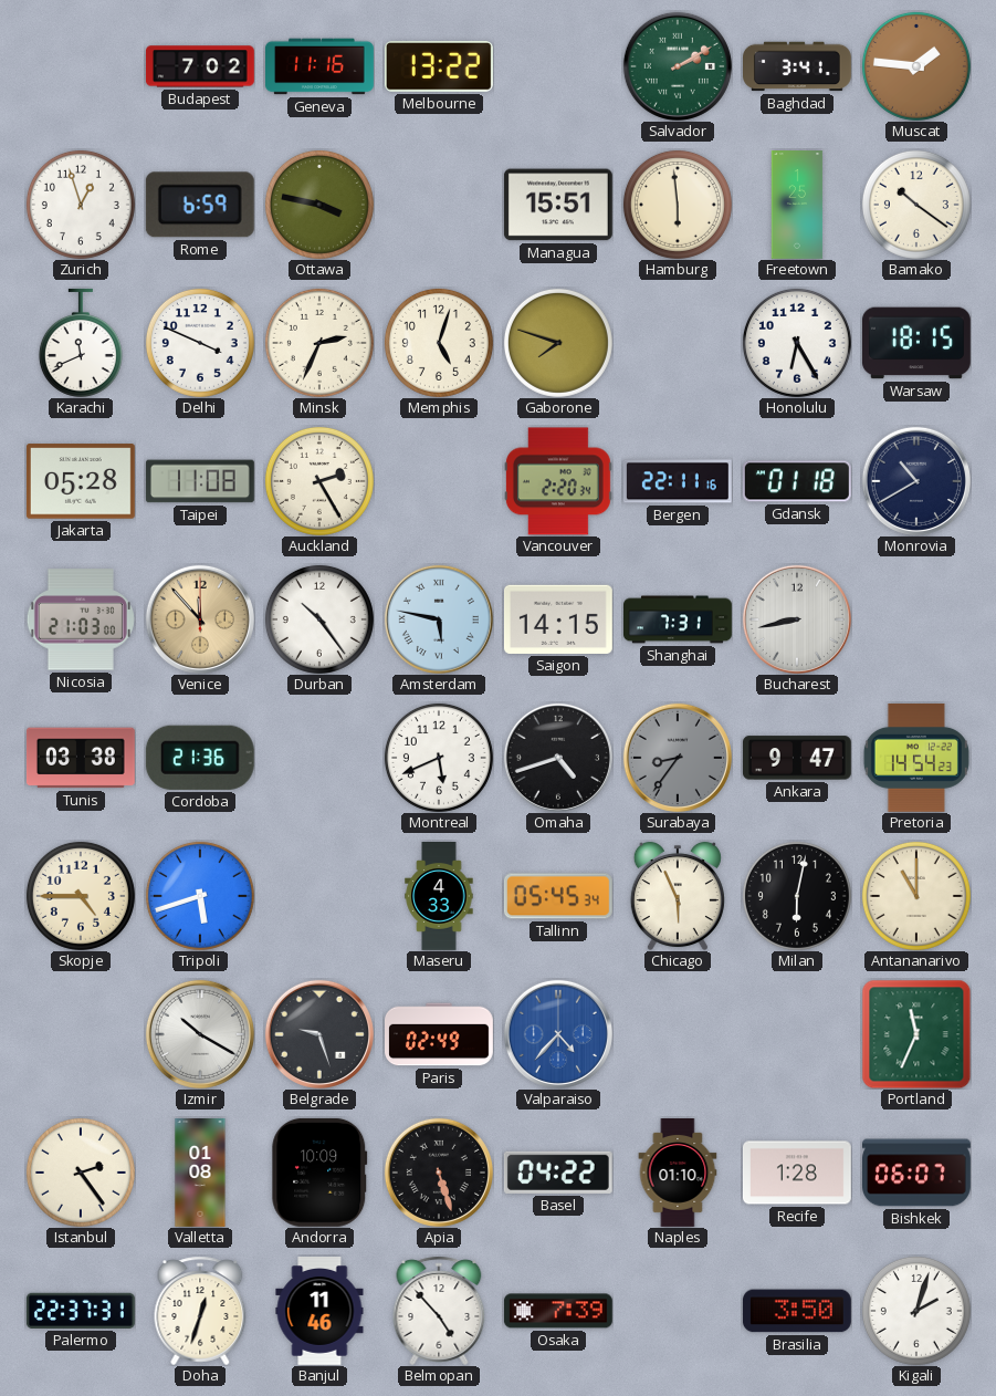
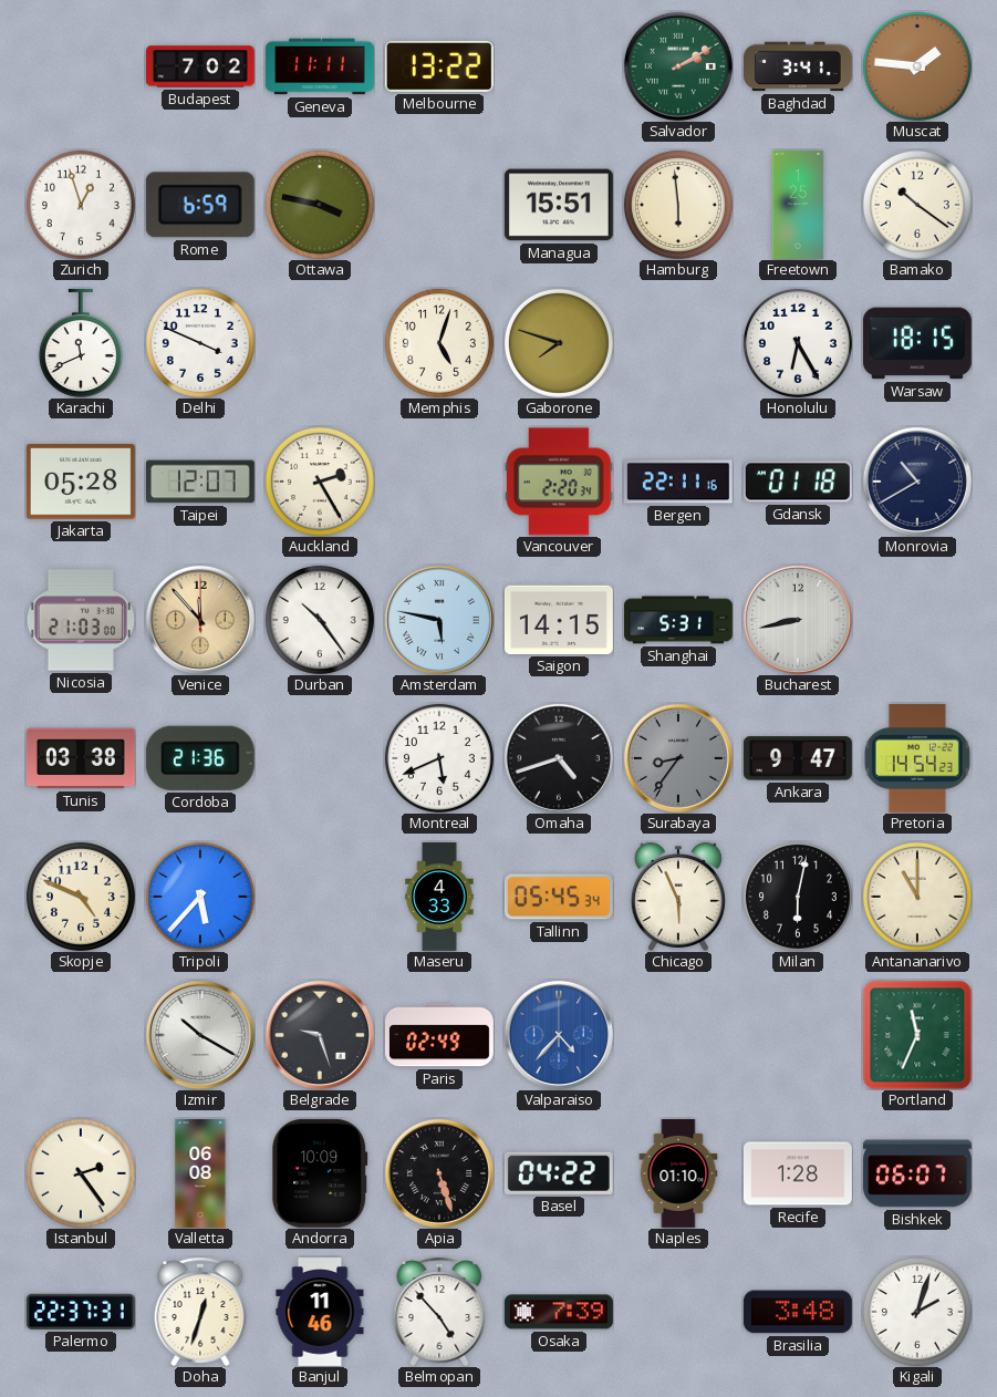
Geneva: 11:16 -> 11:11
Minsk: 2:34 -> none
Taipei: 11:08 -> 12:07
Shanghai: 7:31 -> 5:31
Skopje: 4:45 -> 4:49
Tripoli: 5:42 -> 5:37
Valletta: 01:08 -> 06:08
Brasilia: 3:50 -> 3:48
